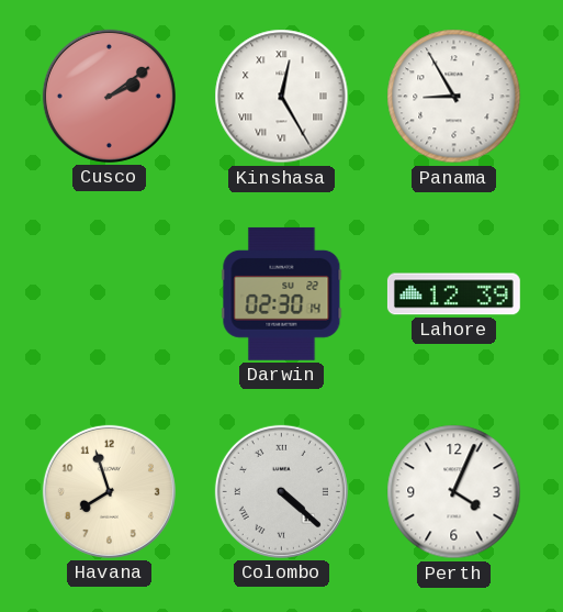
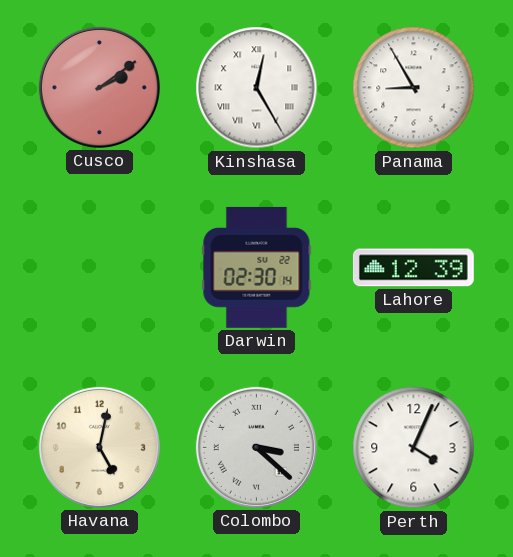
Havana: 7:57 -> 5:02
Colombo: 4:22 -> 3:22
